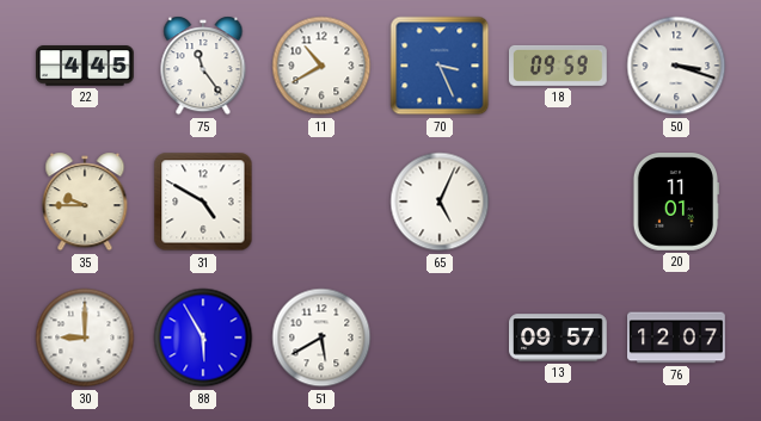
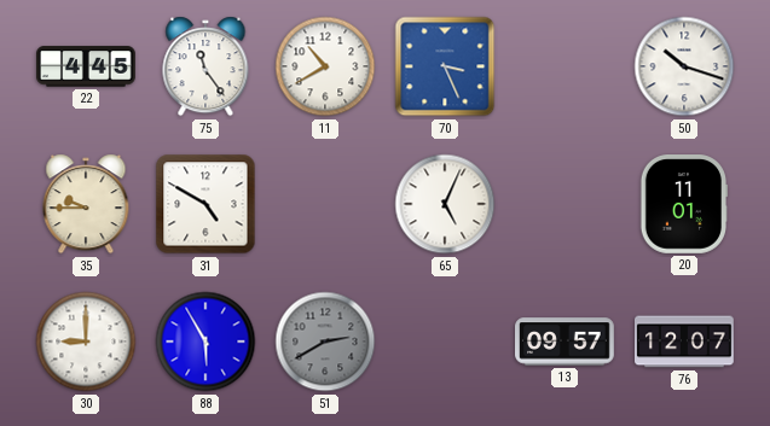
18: 09:59 -> none
50: 3:18 -> 10:18
51: 5:40 -> 2:40
51 dial: white -> grey
